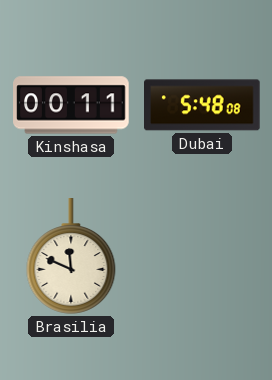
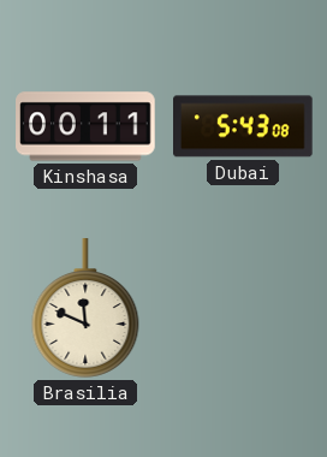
Dubai: 5:48 -> 5:43
